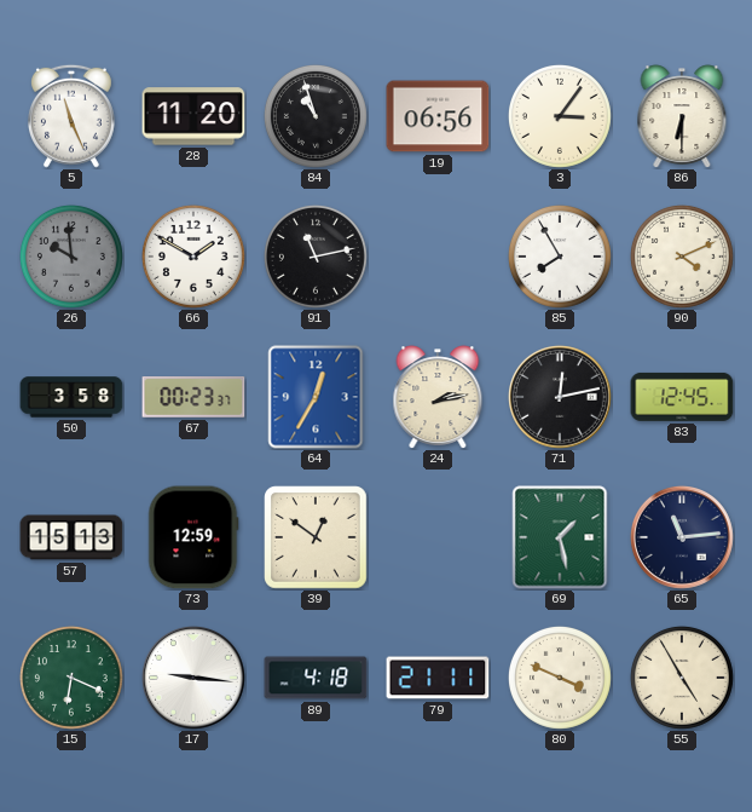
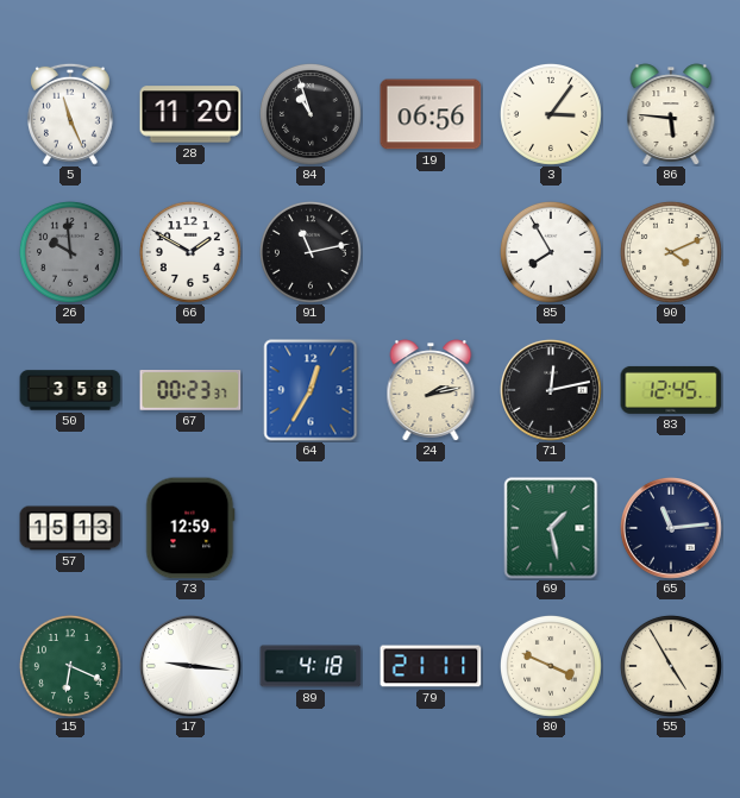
86: 6:30 -> 5:46
39: 12:51 -> none
